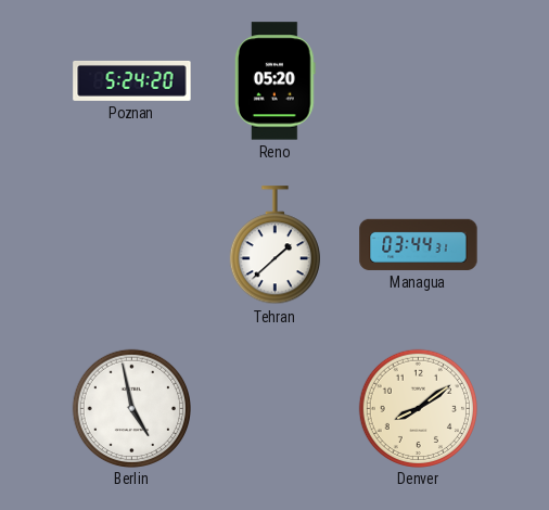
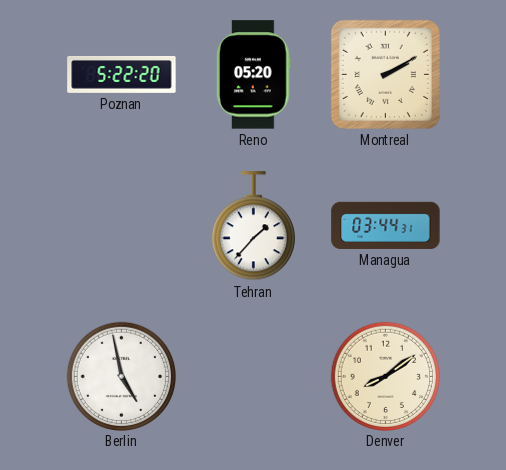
Poznan: 5:24 -> 5:22
Montreal: none -> 2:10
Tehran: 1:38 -> 1:37
